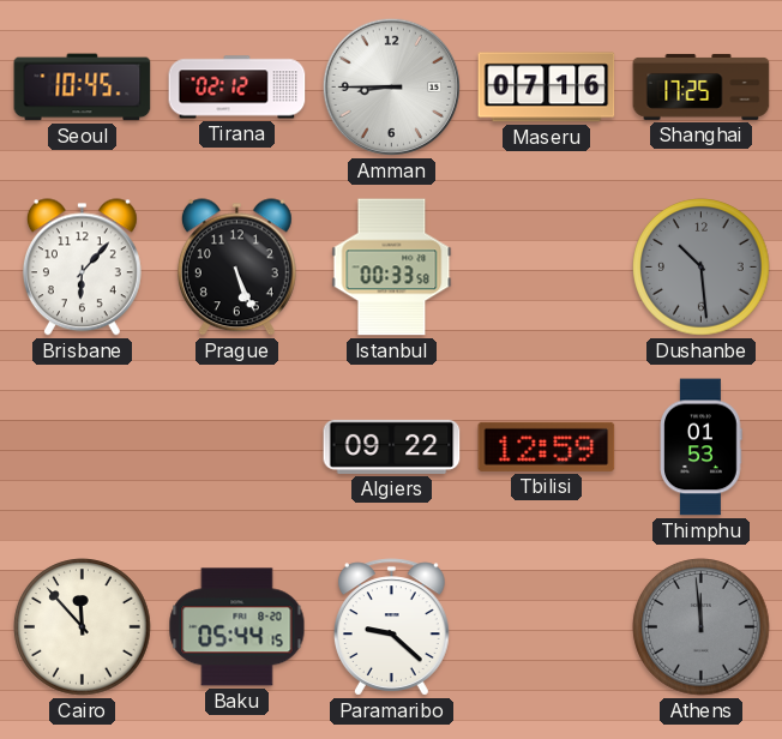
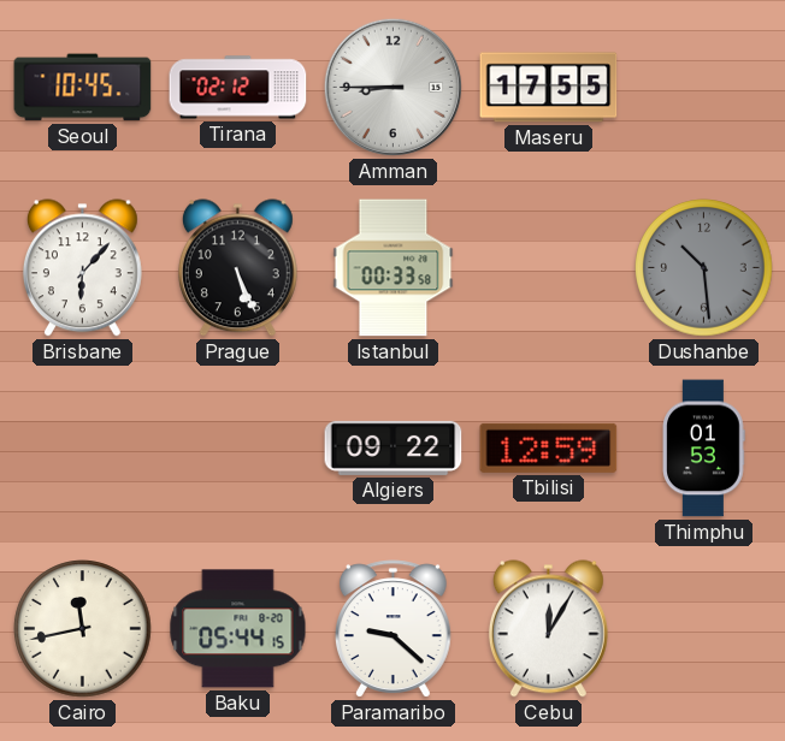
Maseru: 07:16 -> 17:55
Shanghai: 17:25 -> none
Cairo: 11:53 -> 11:43
Cebu: none -> 12:05
Athens: 11:59 -> none
